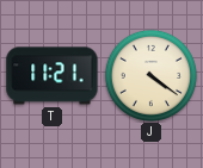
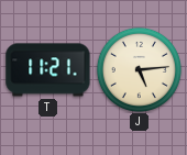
J: 4:21 -> 5:14
